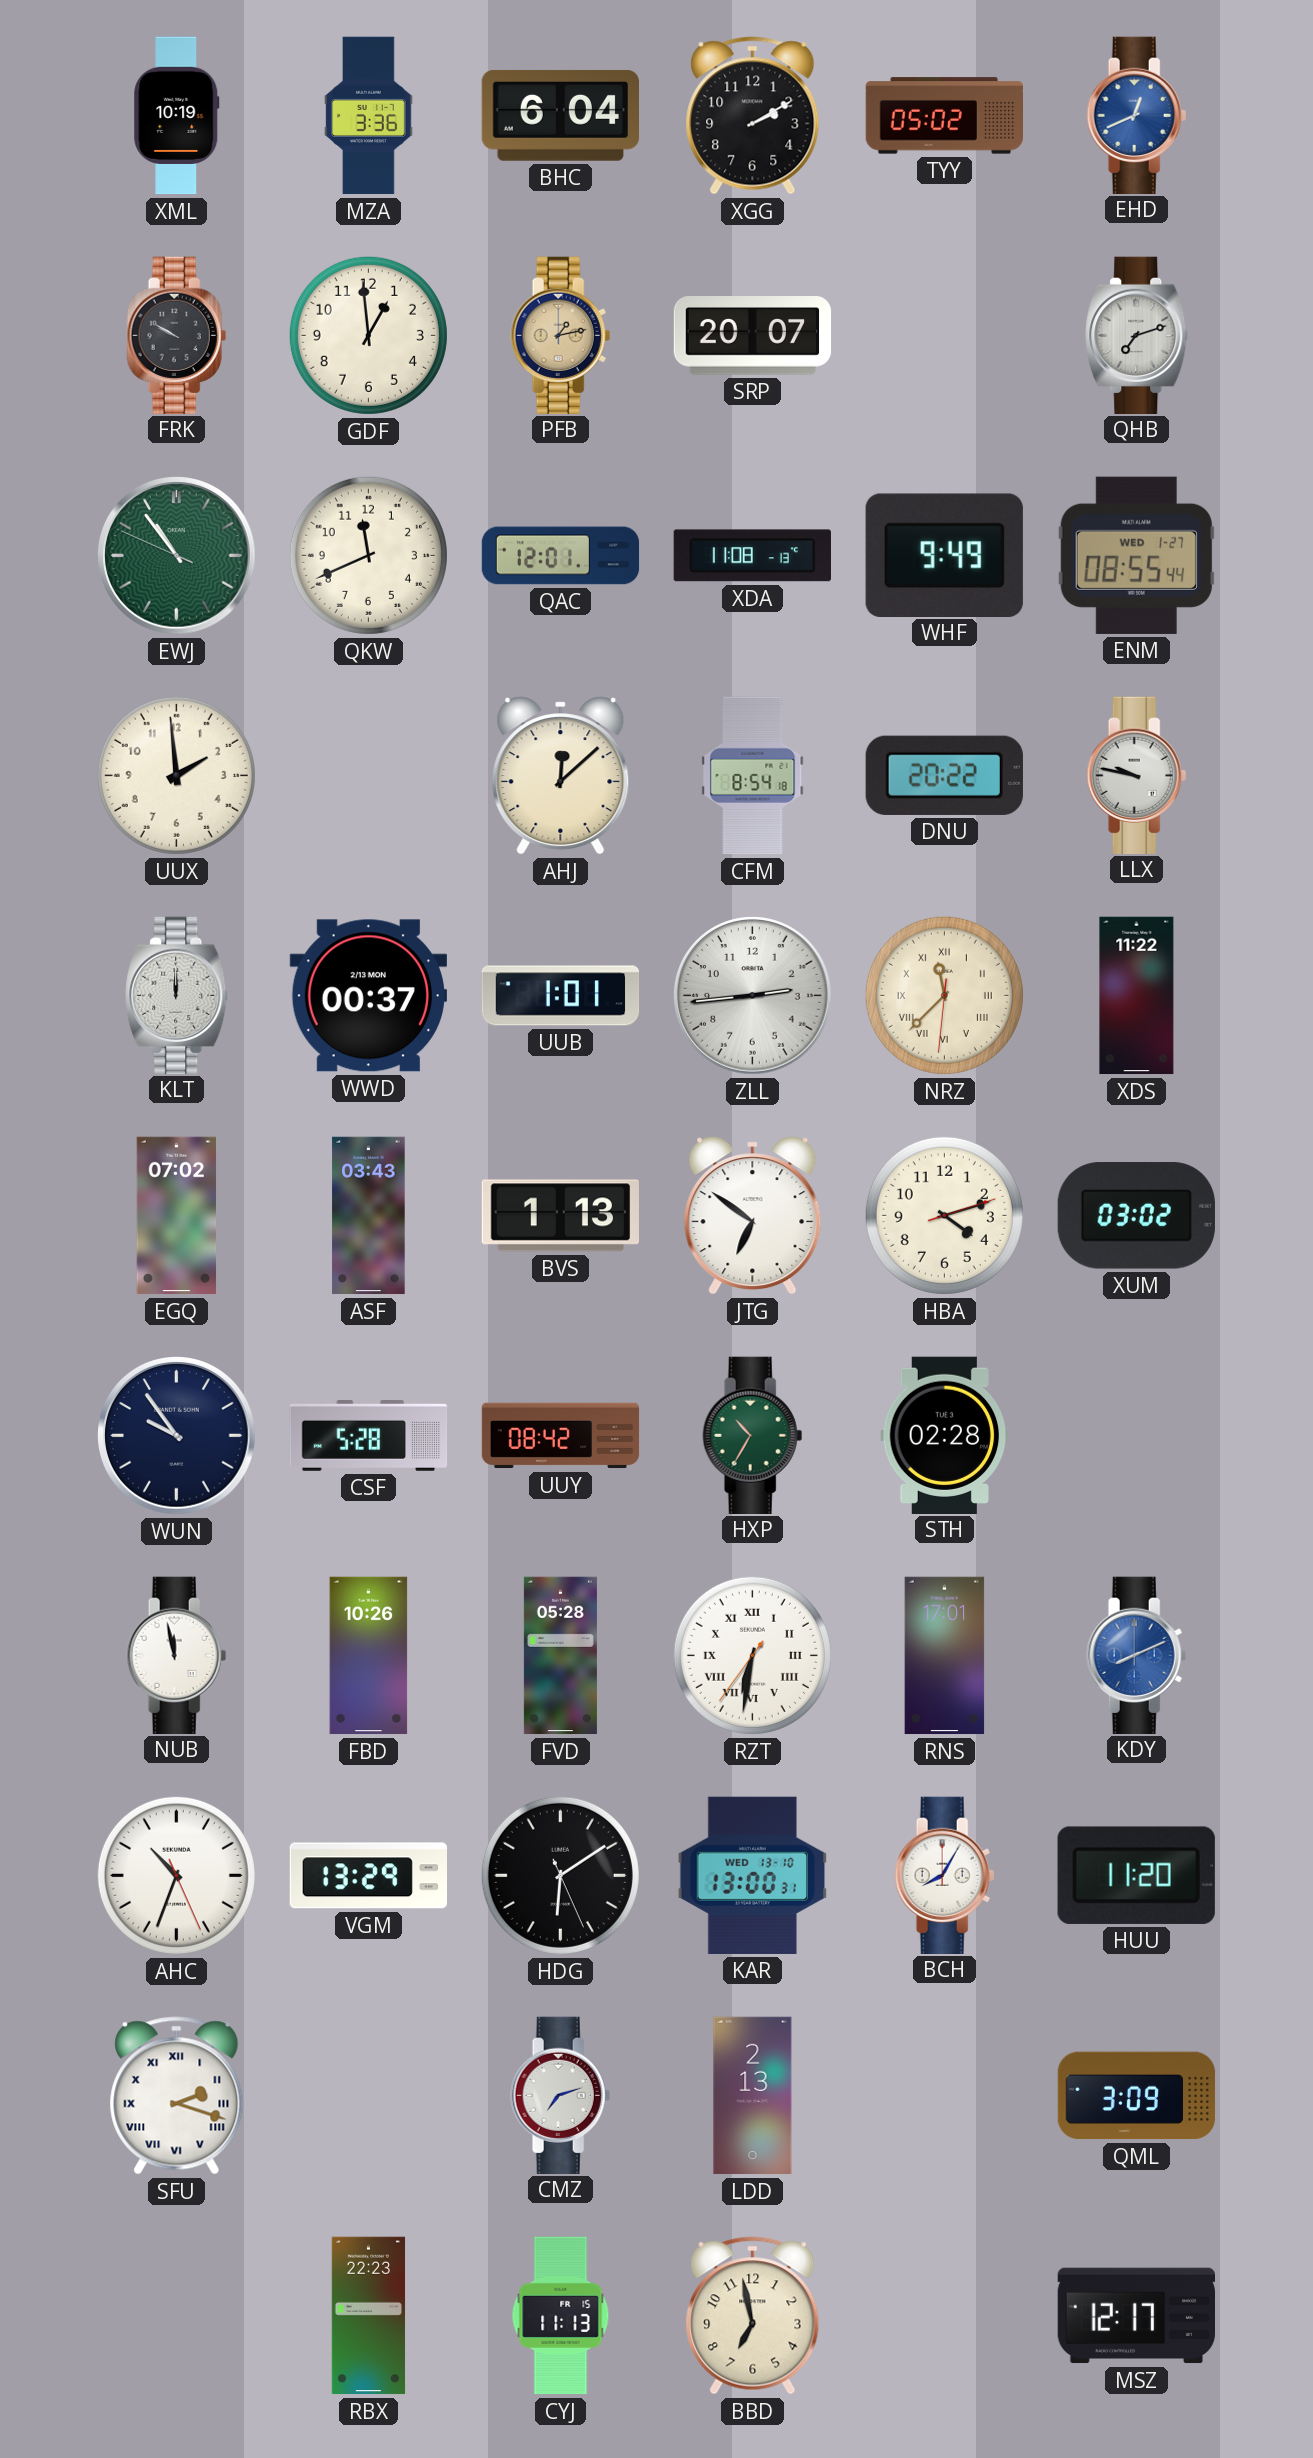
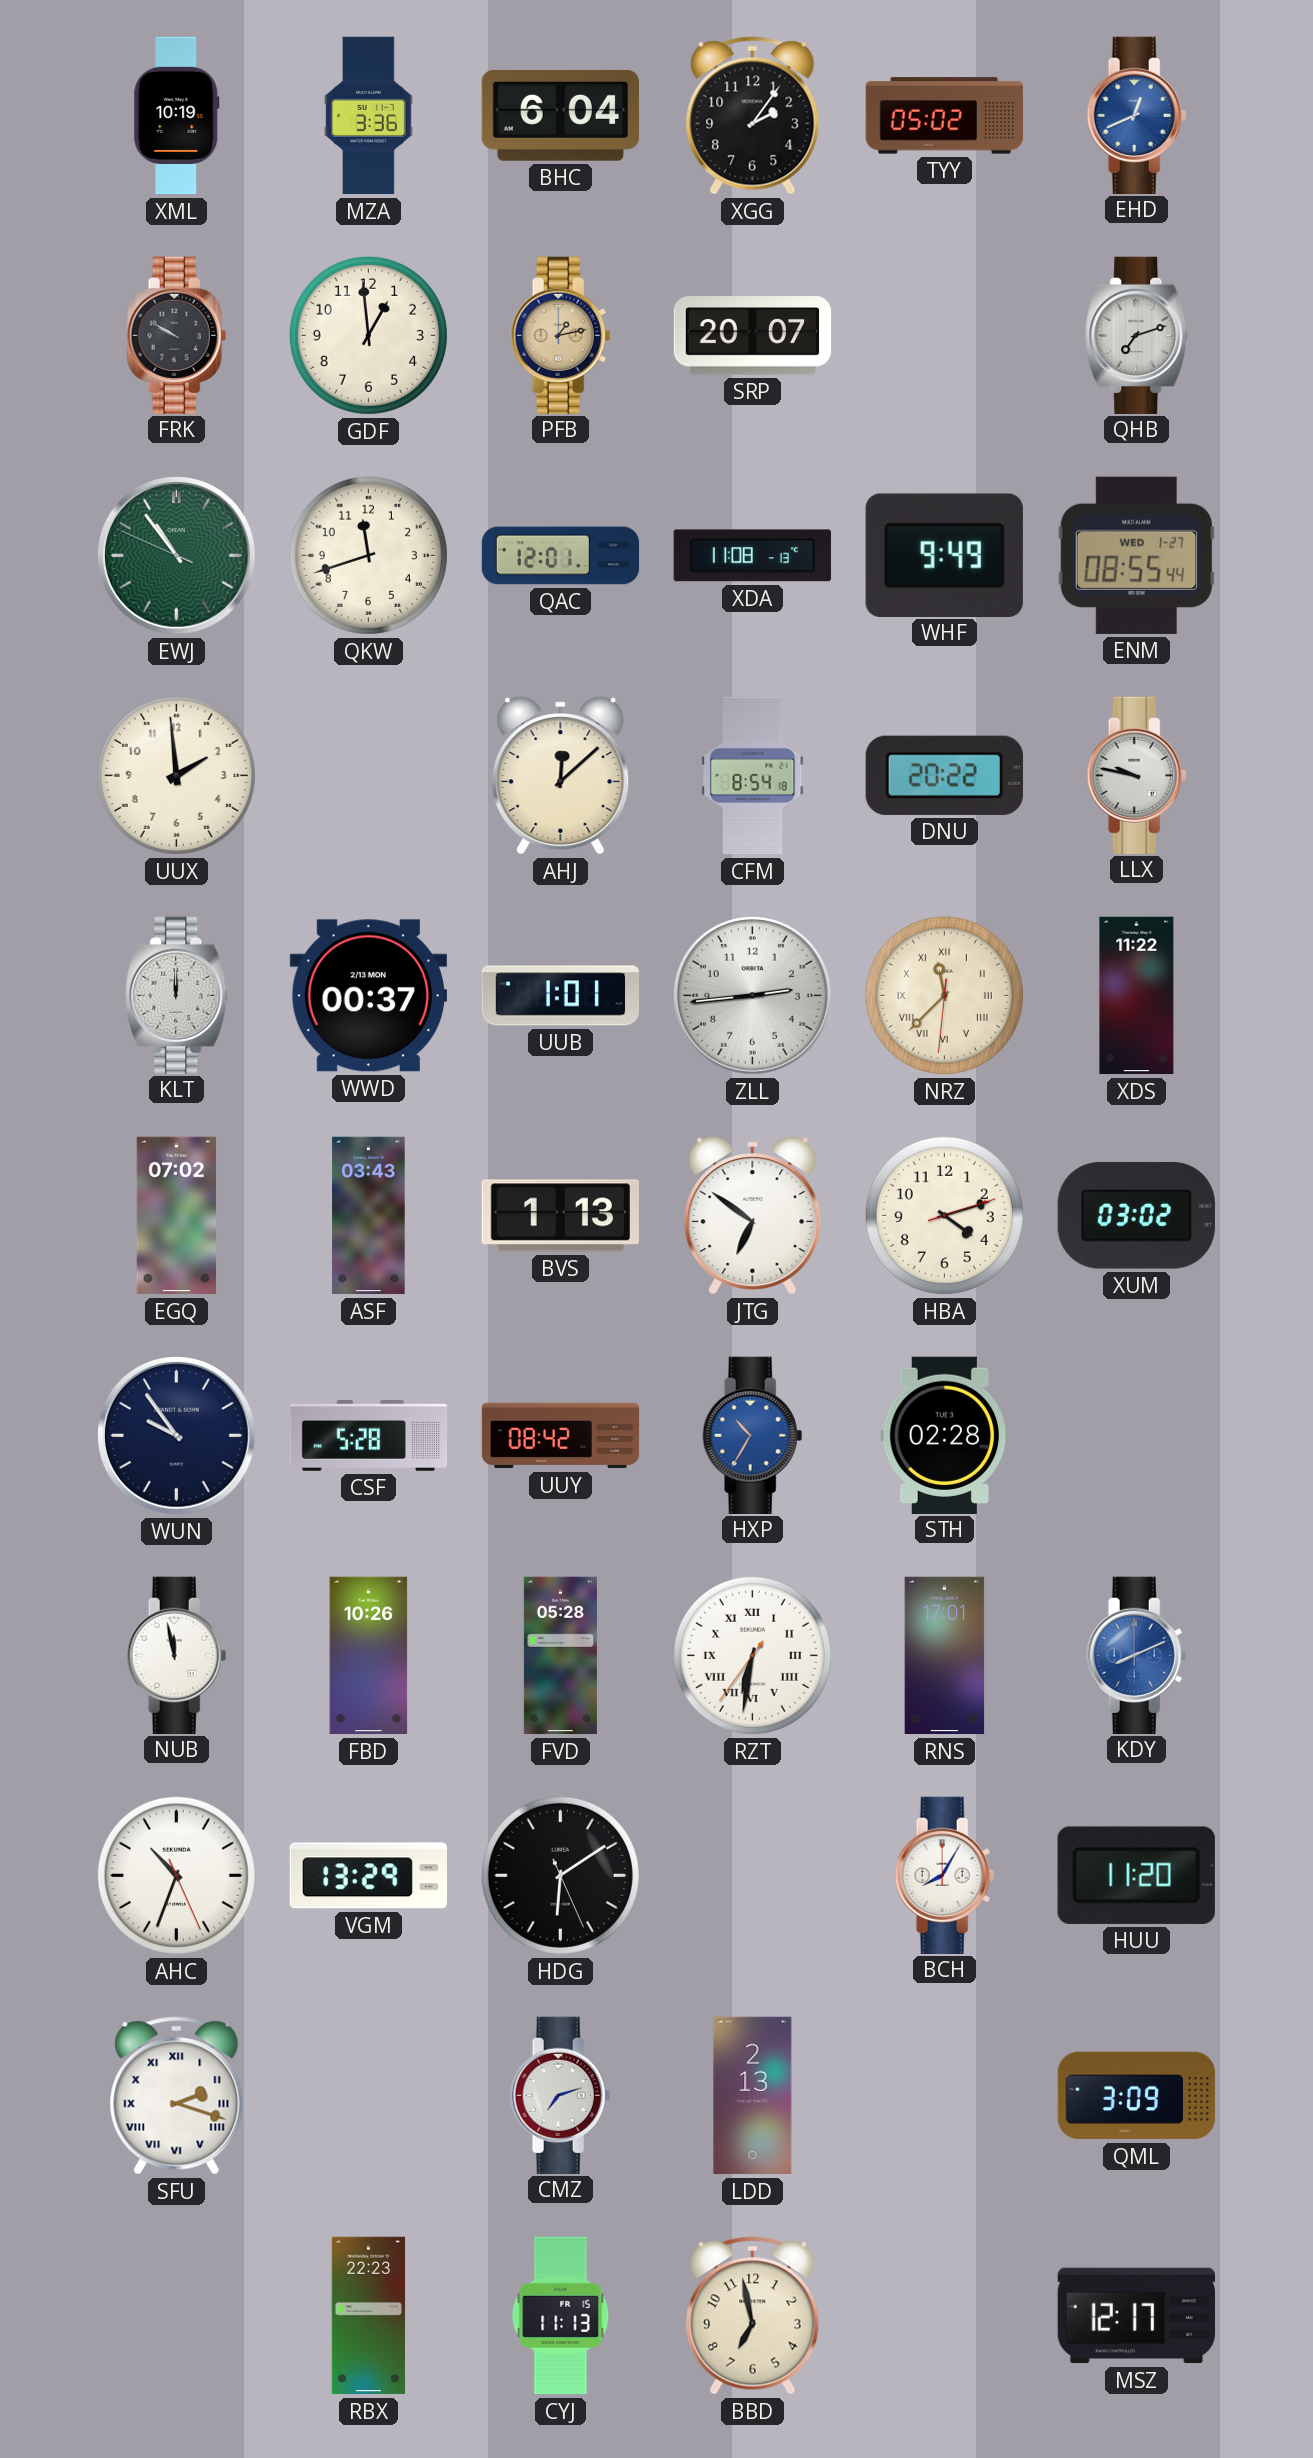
XGG: 2:10 -> 2:06
QKW: 11:41 -> 11:42
HXP dial: green -> blue
KAR: 13:00 -> none
